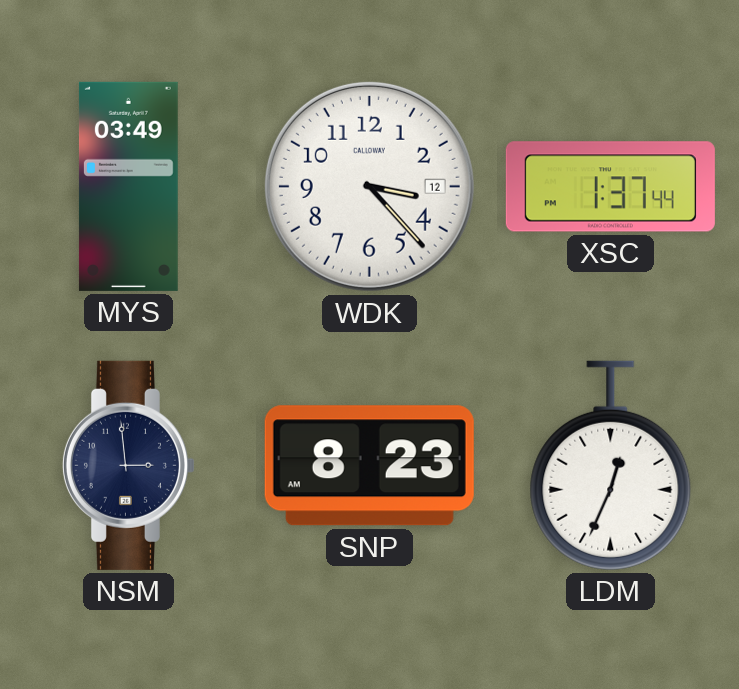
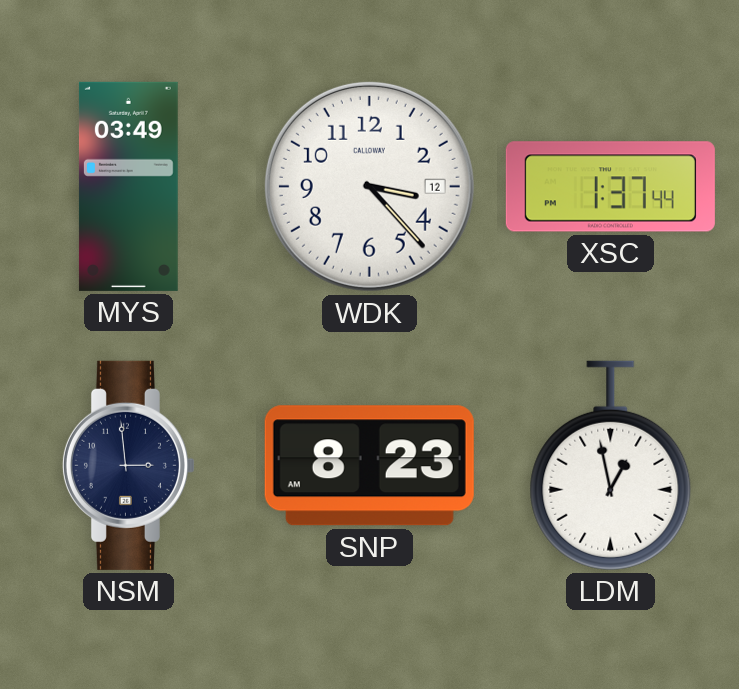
LDM: 12:34 -> 12:58
